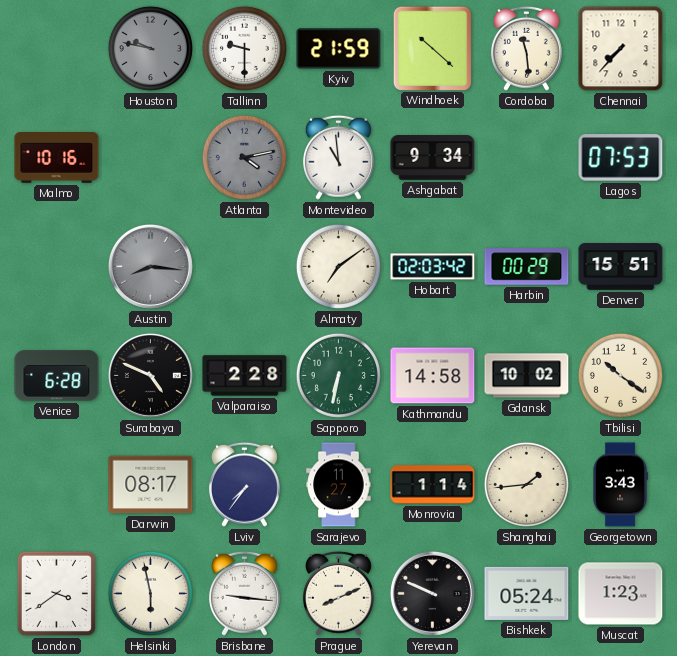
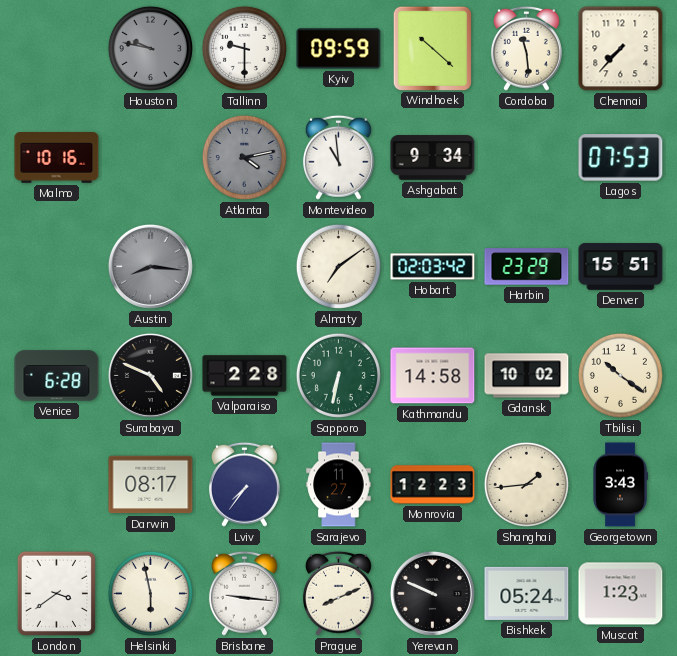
Kyiv: 21:59 -> 09:59
Harbin: 00:29 -> 23:29
Monrovia: 1:14 -> 12:23
